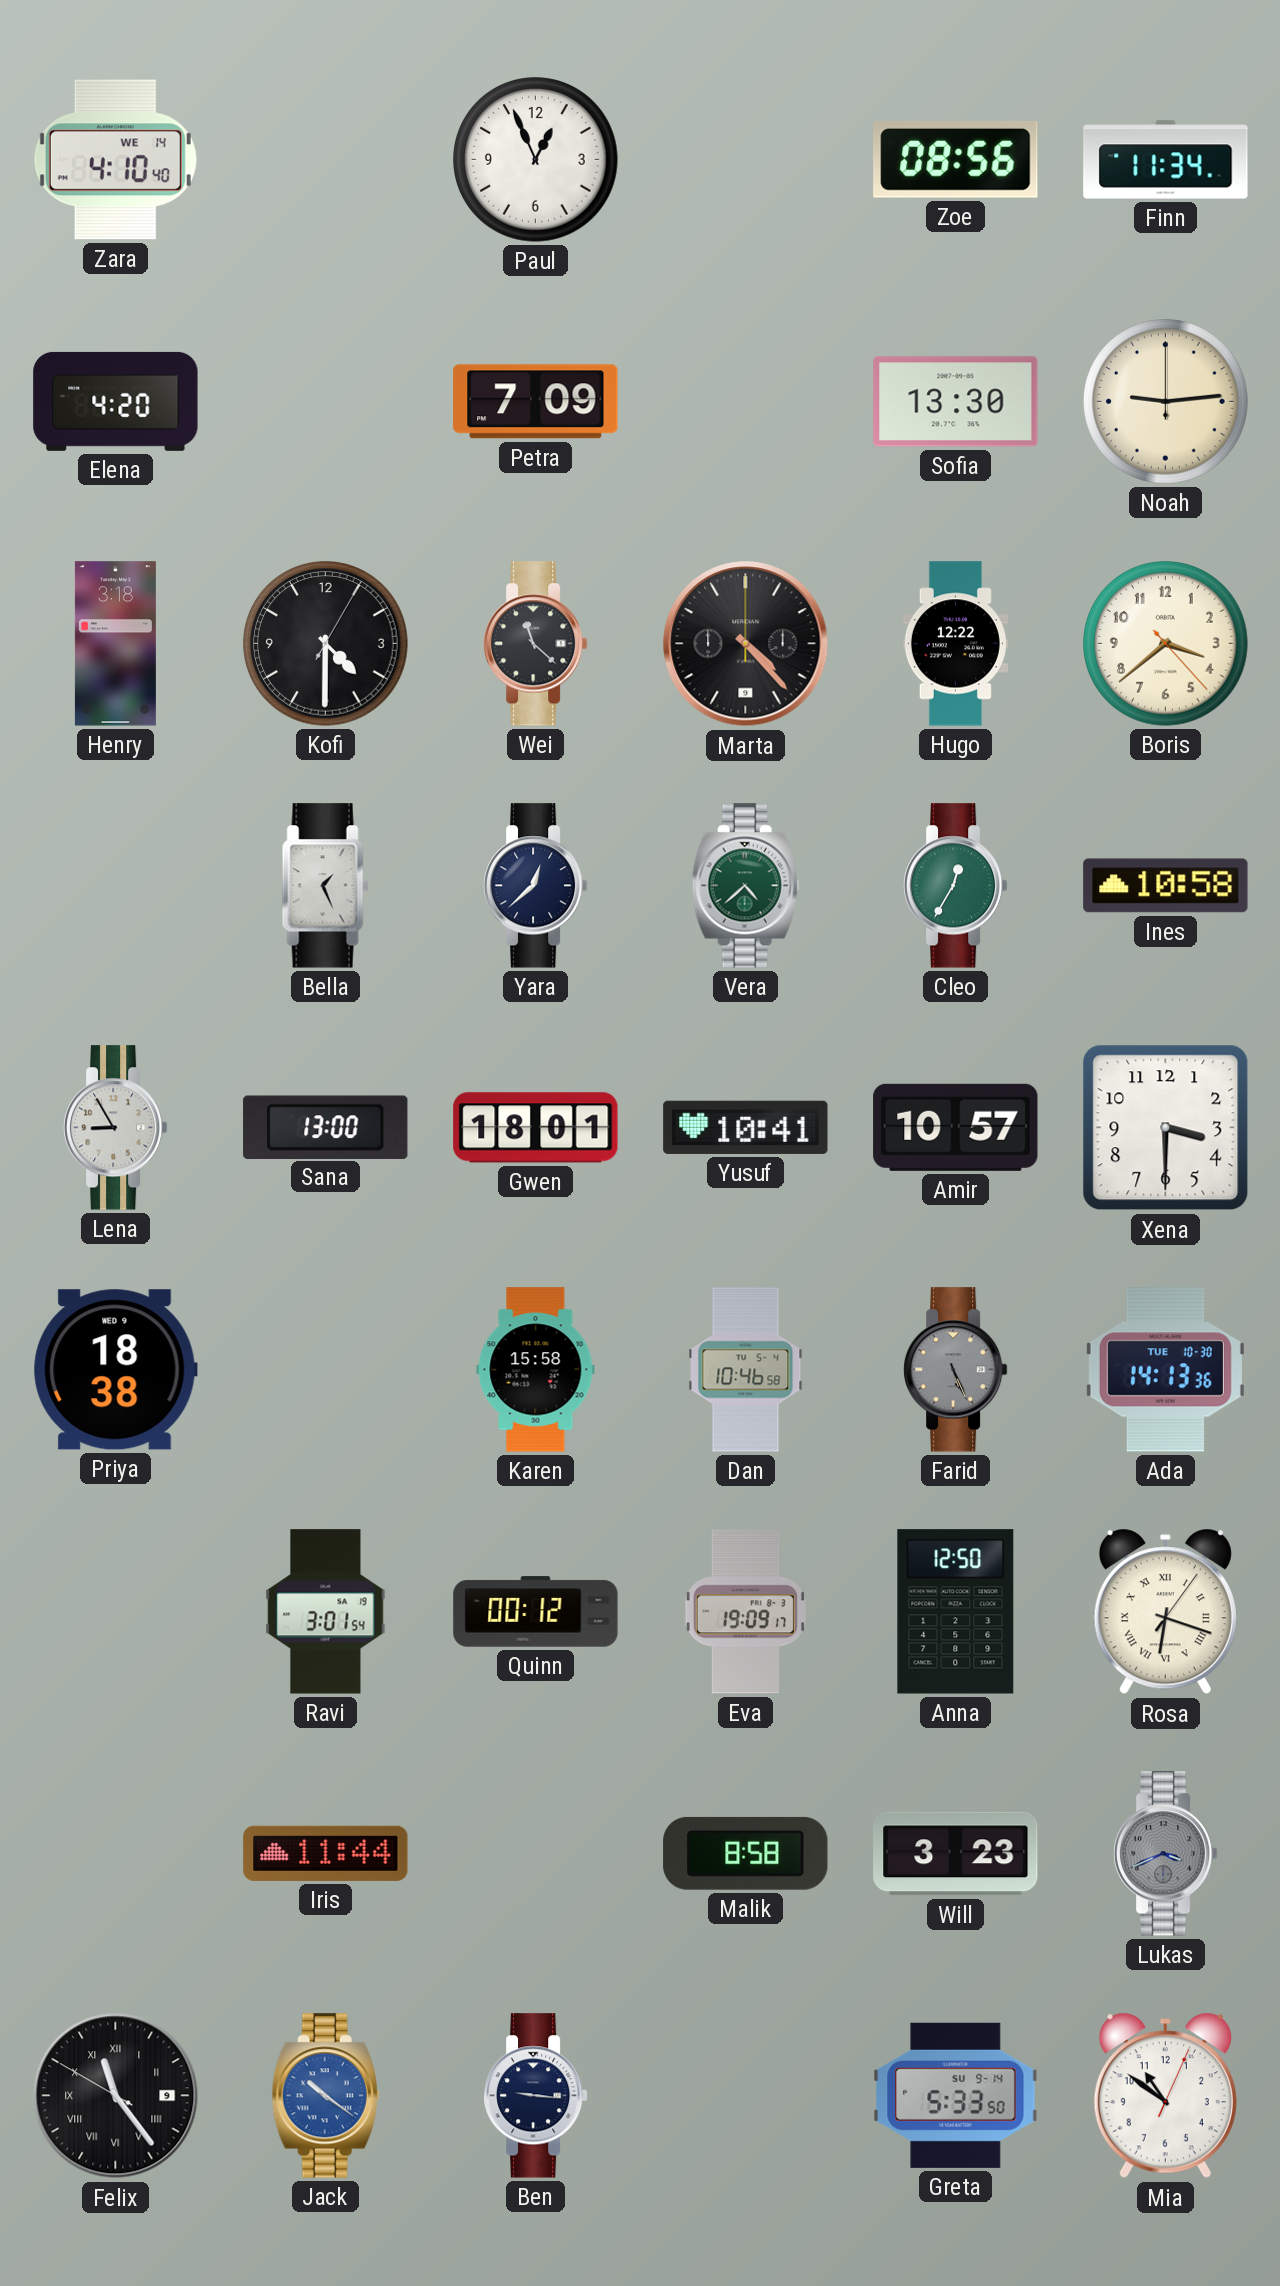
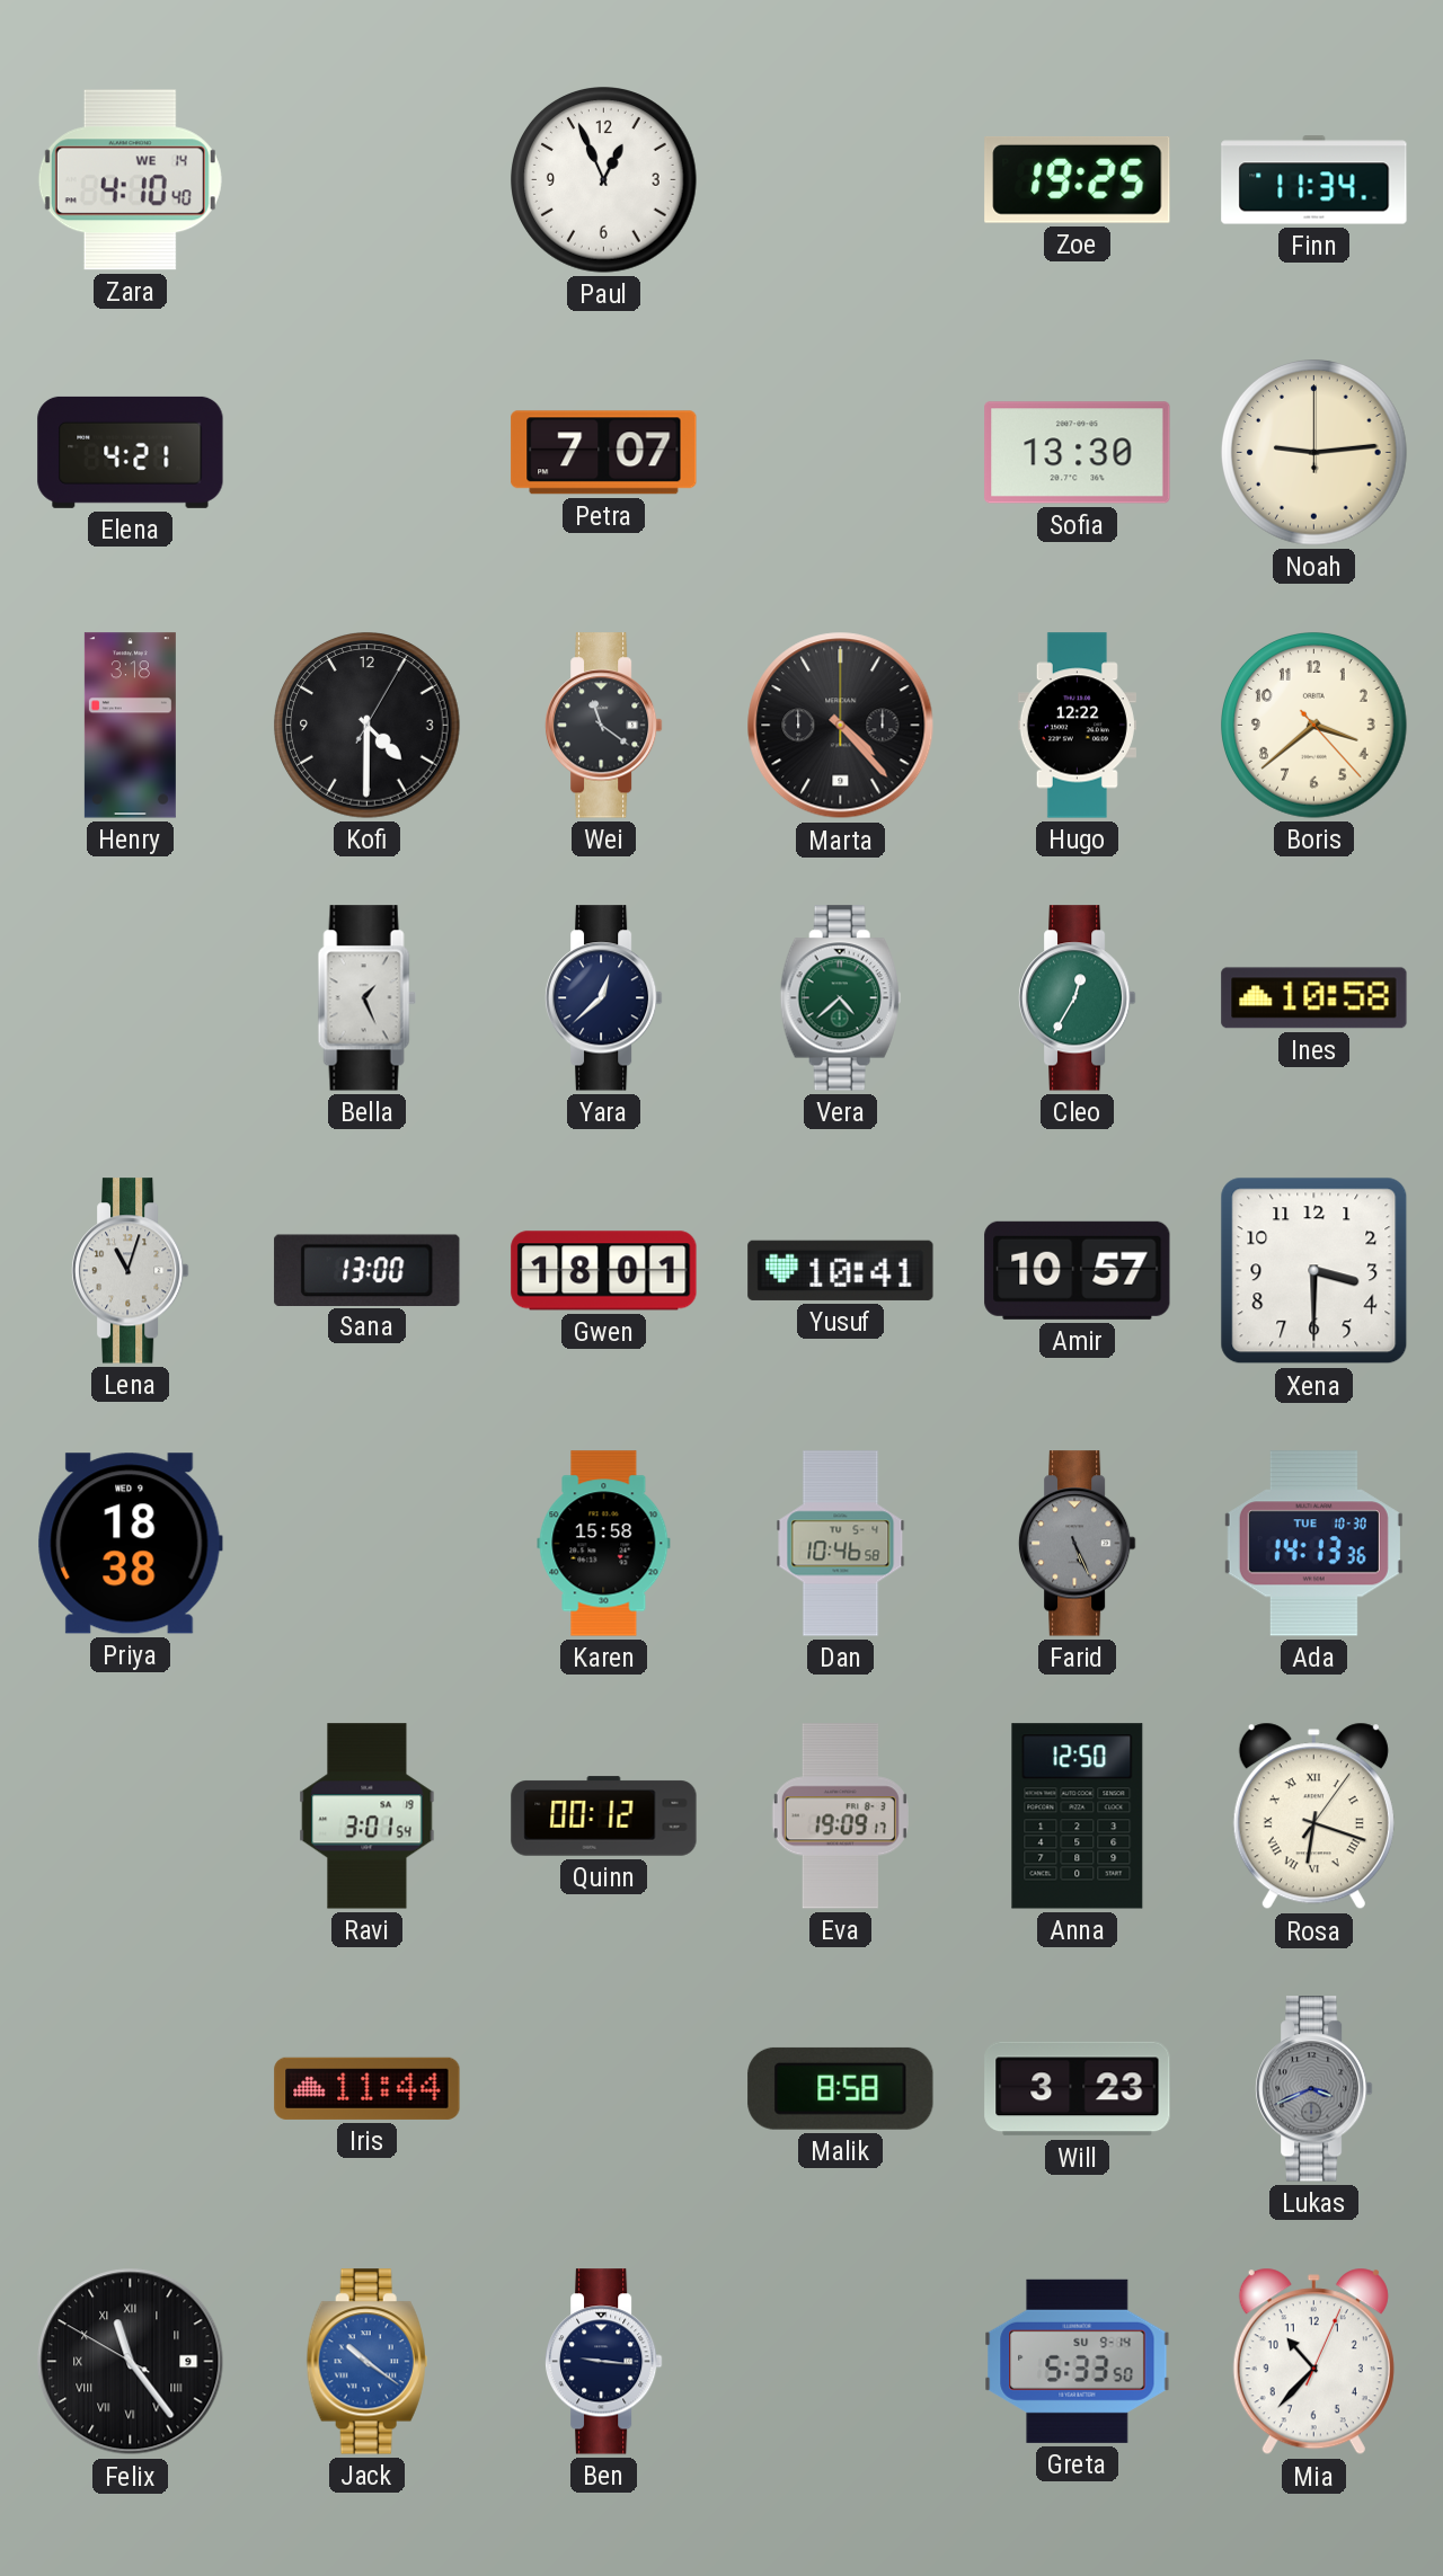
Zoe: 08:56 -> 19:25
Elena: 4:20 -> 4:21
Petra: 7:09 -> 7:07
Wei: 11:22 -> 11:21
Lena: 8:55 -> 11:03
Mia: 10:51 -> 10:37
